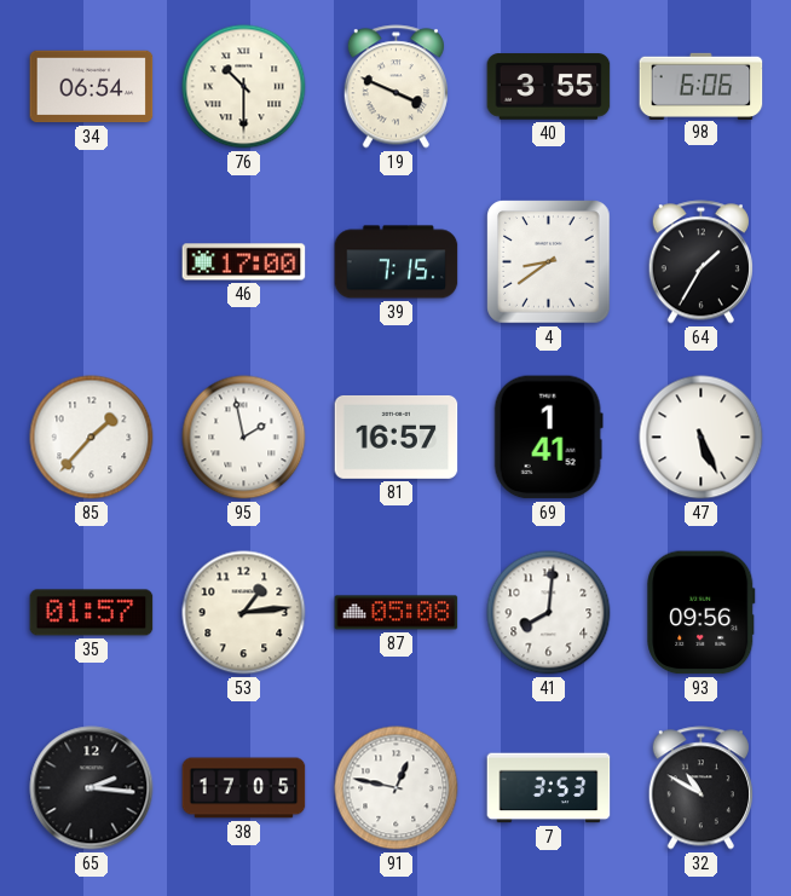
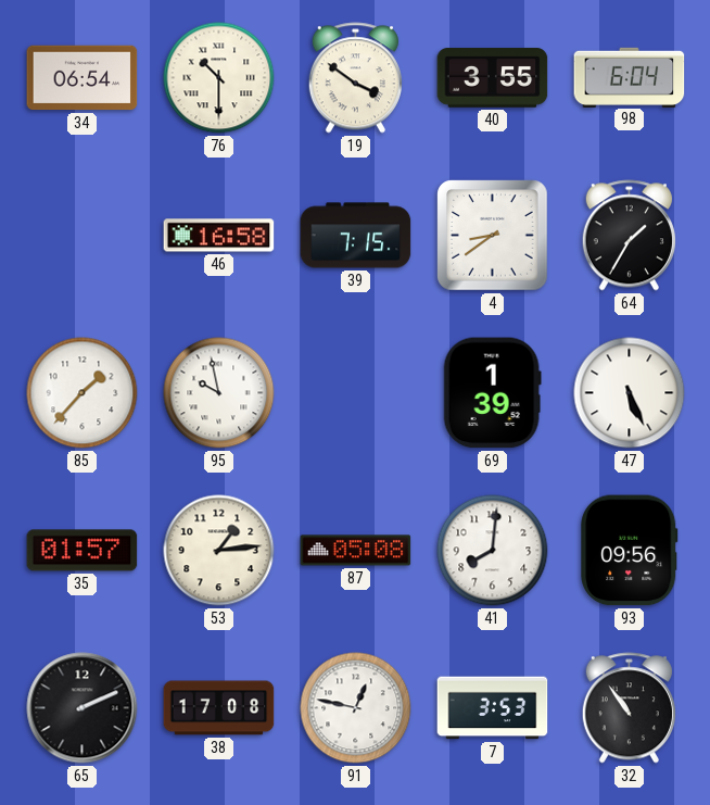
19: 3:49 -> 3:51
98: 6:06 -> 6:04
46: 17:00 -> 16:58
95: 1:58 -> 9:58
81: 16:57 -> none
69: 1:41 -> 1:39
65: 2:16 -> 2:11
38: 17:05 -> 17:08
32: 10:50 -> 10:54
